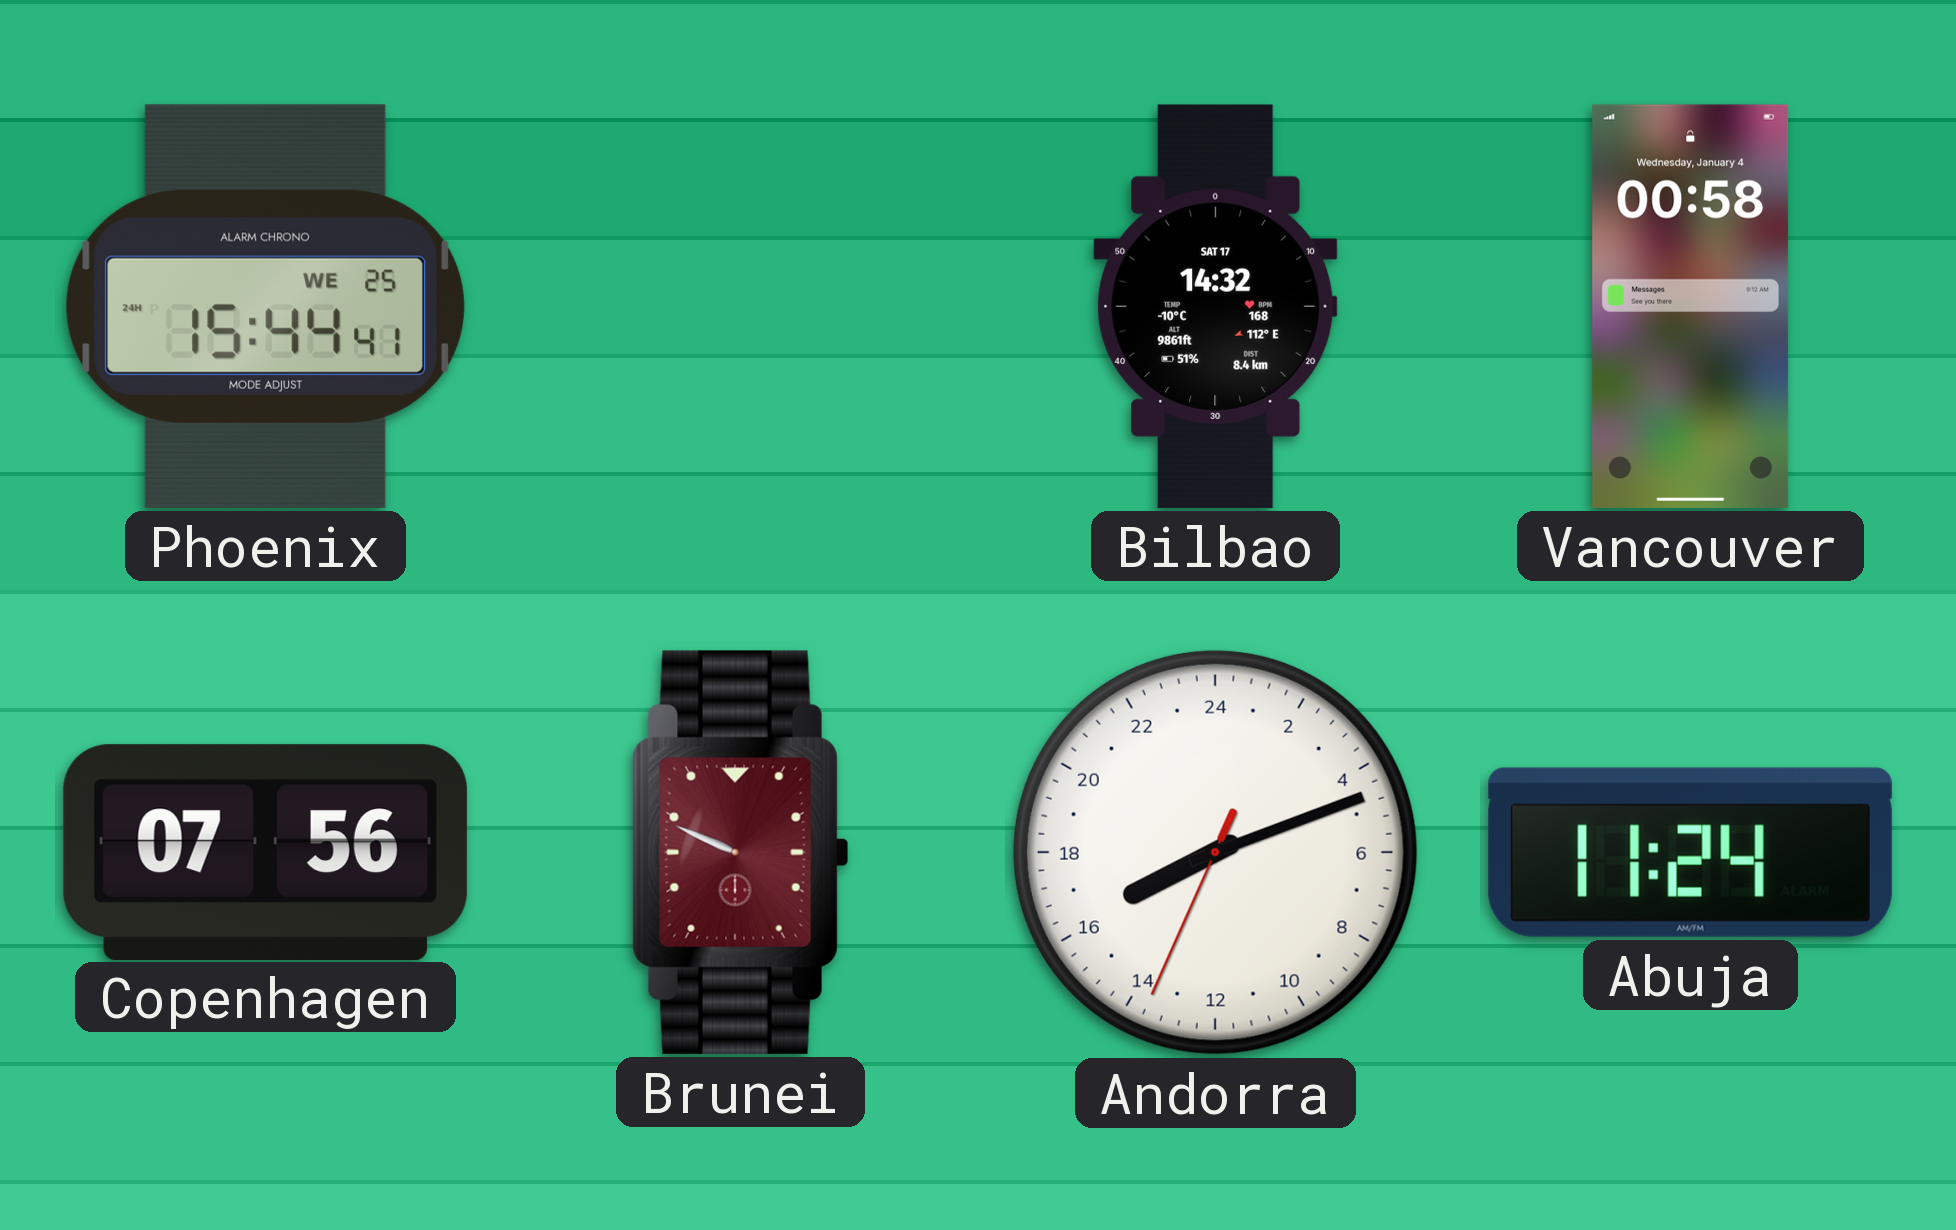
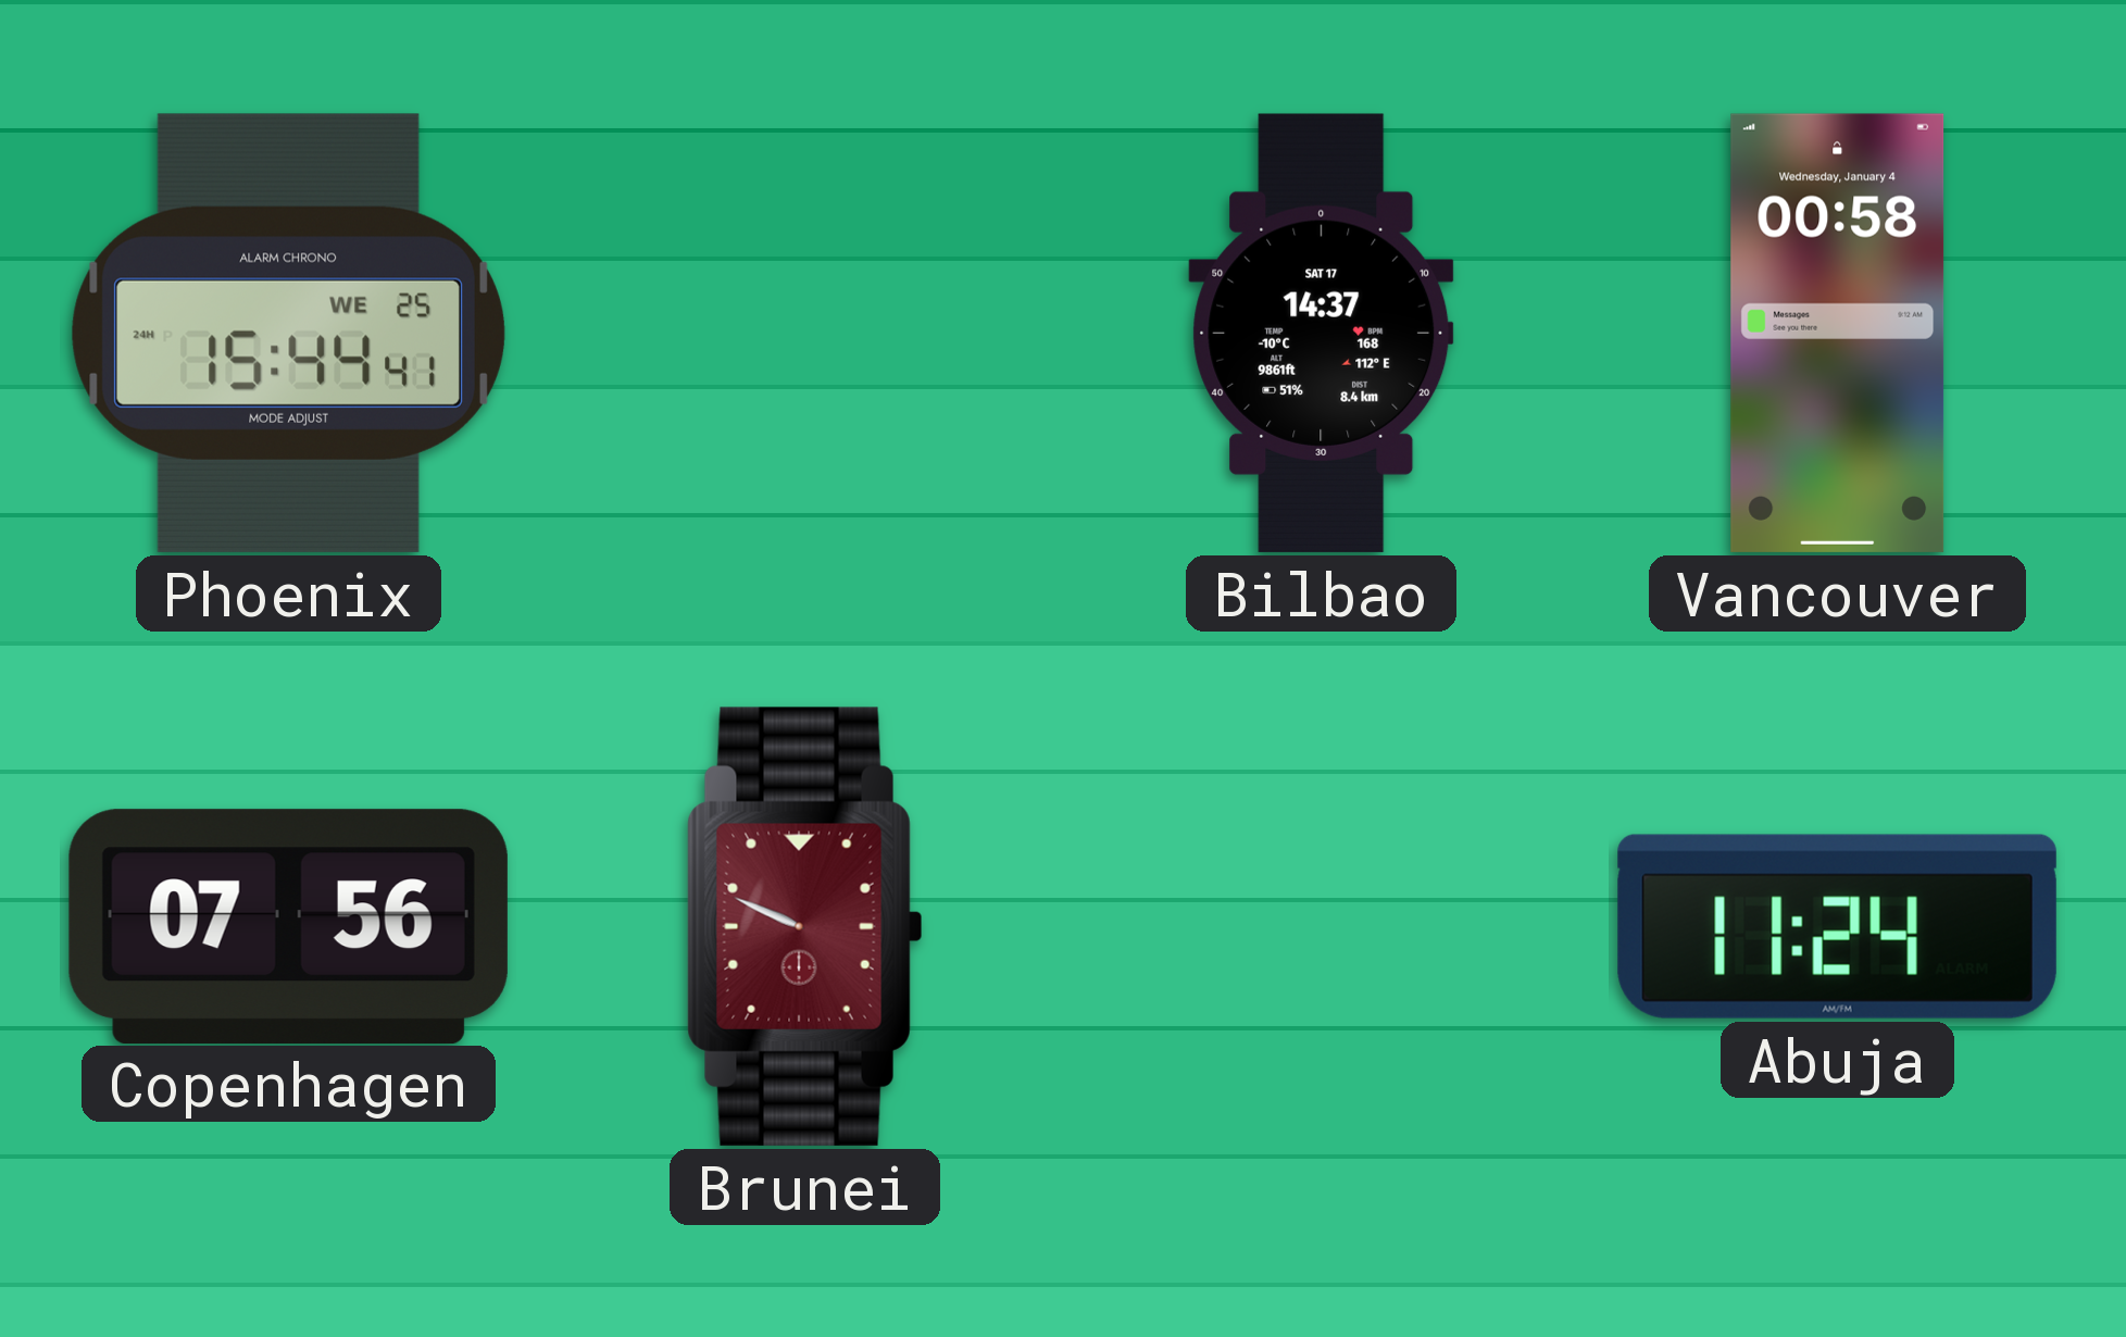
Bilbao: 14:32 -> 14:37
Andorra: 16:11 -> none
